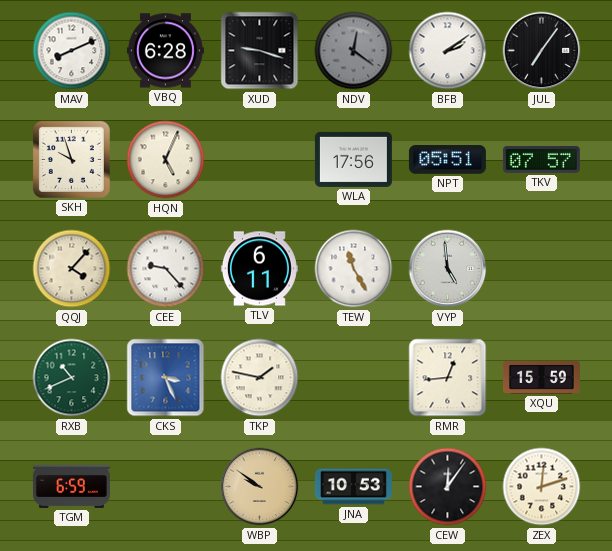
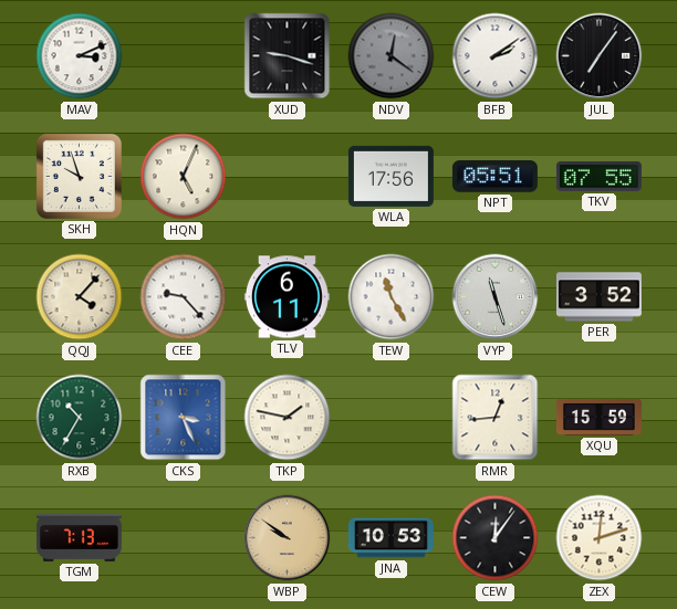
MAV: 8:11 -> 3:11
VBQ: 6:28 -> none
TKV: 07:57 -> 07:55
VYP: 4:59 -> 11:27
PER: none -> 3:52
RXB: 10:41 -> 10:35
TGM: 6:59 -> 7:13
